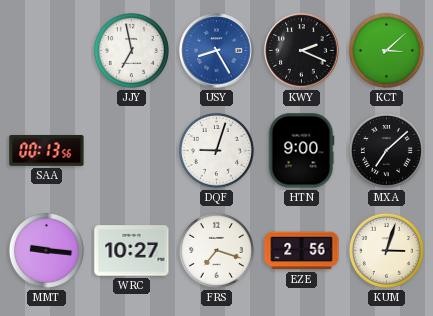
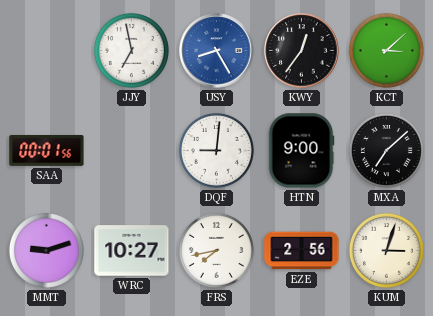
KWY: 2:19 -> 12:36
SAA: 00:13 -> 00:01
DQF: 9:03 -> 9:01
MMT: 9:16 -> 9:12
FRS: 7:18 -> 7:43
